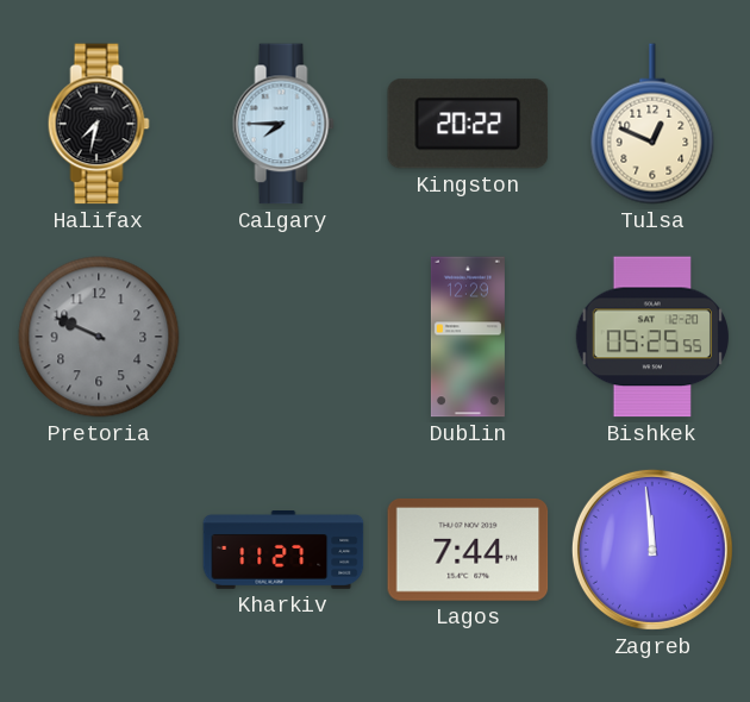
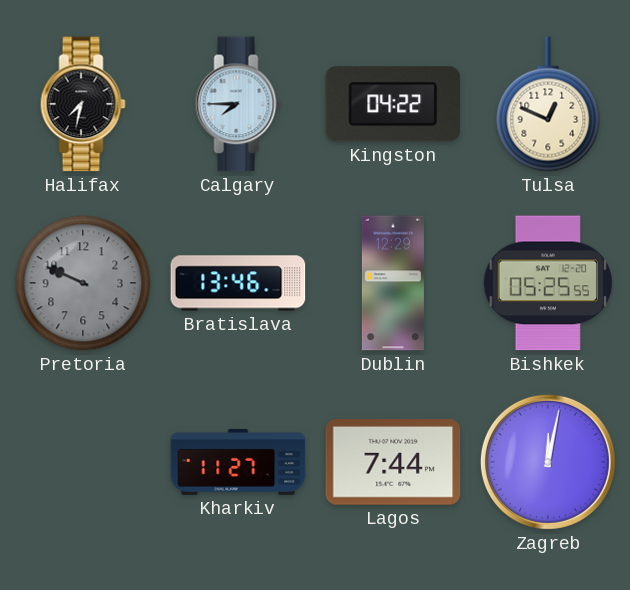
Kingston: 20:22 -> 04:22
Bratislava: none -> 13:46
Zagreb: 11:59 -> 12:02
